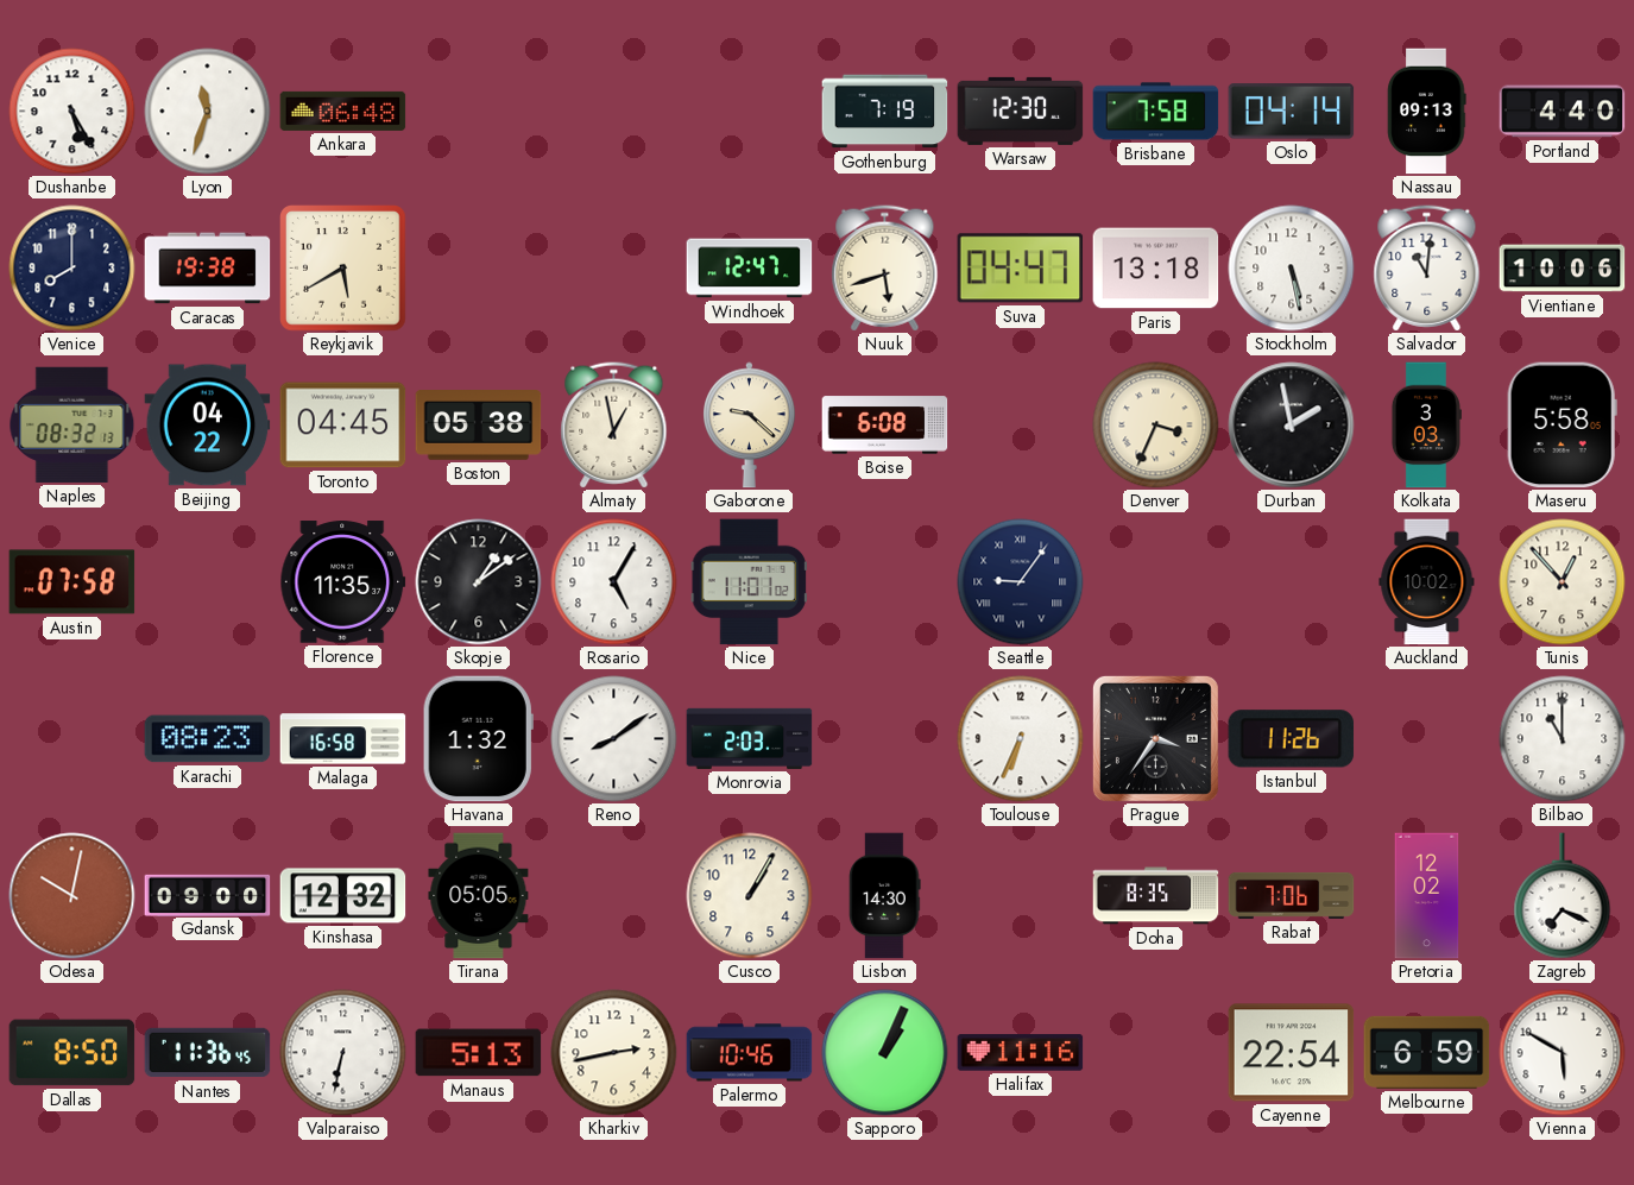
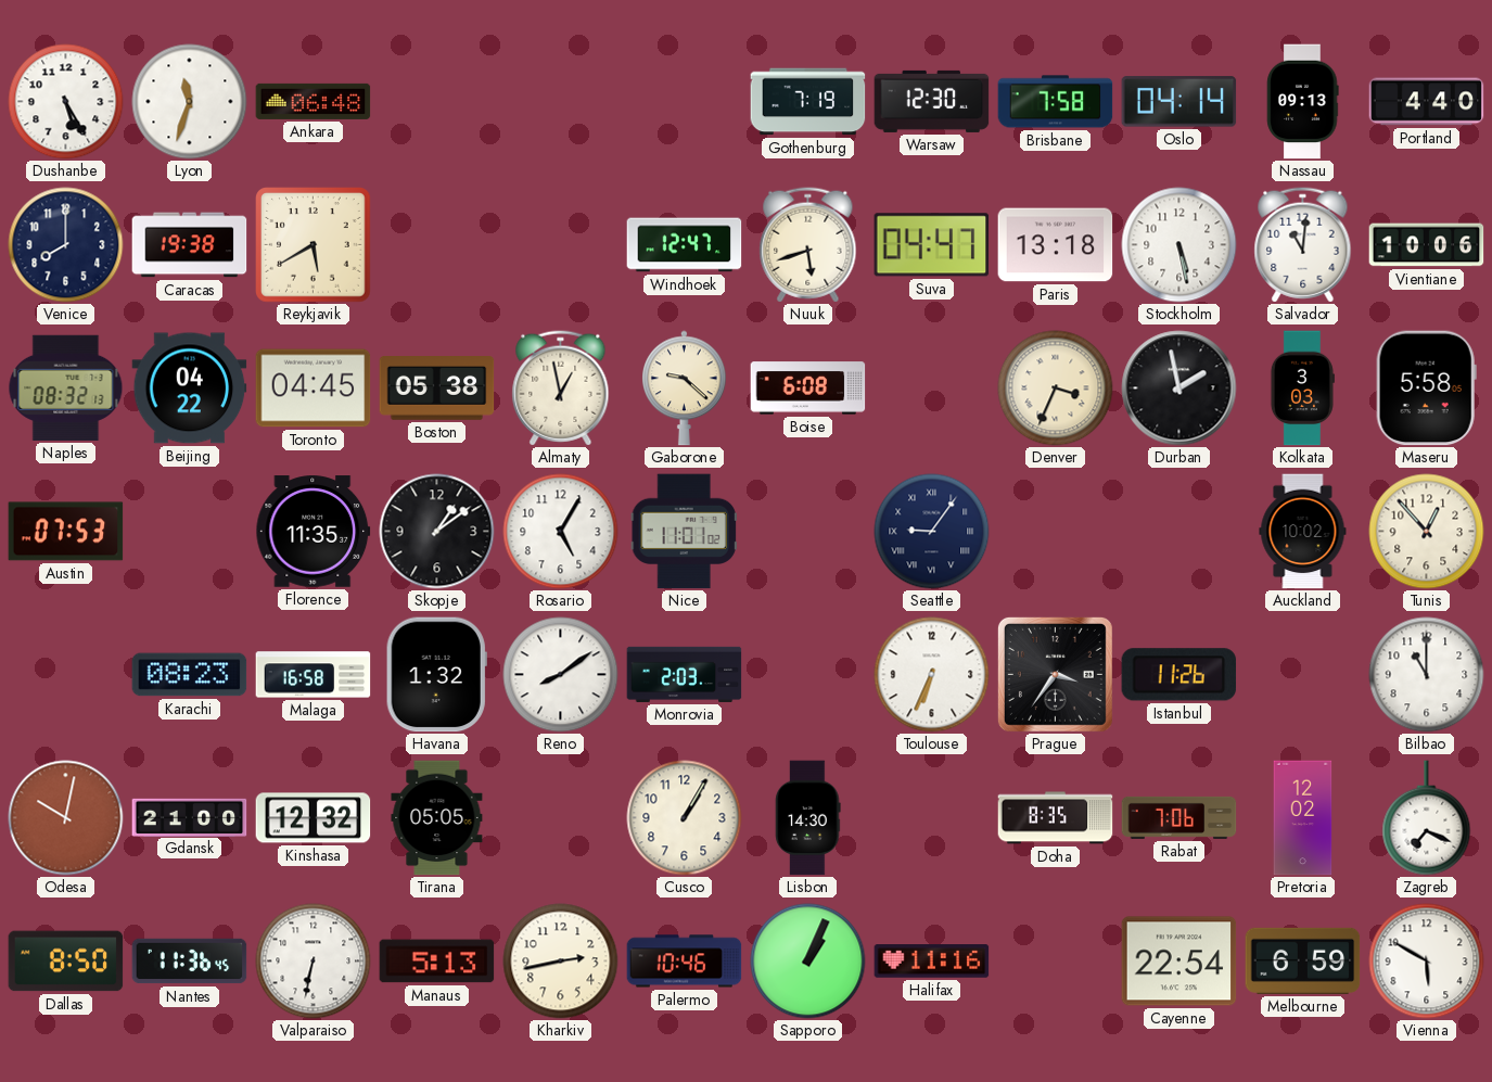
Austin: 07:58 -> 07:53
Gdansk: 09:00 -> 21:00
